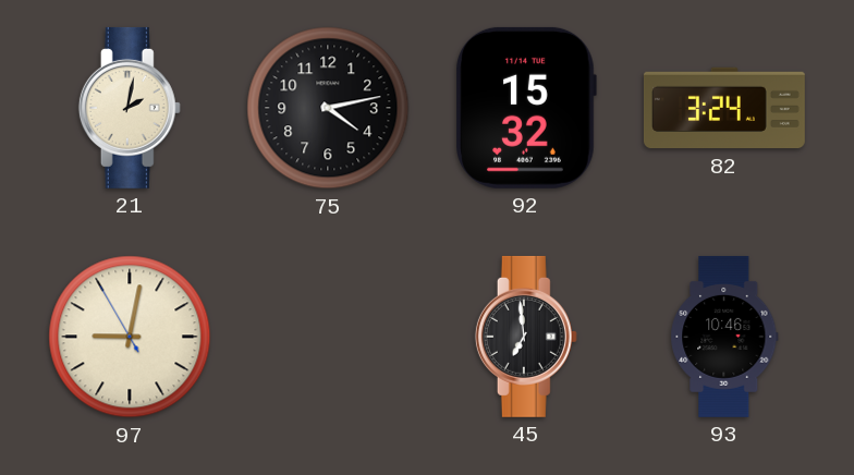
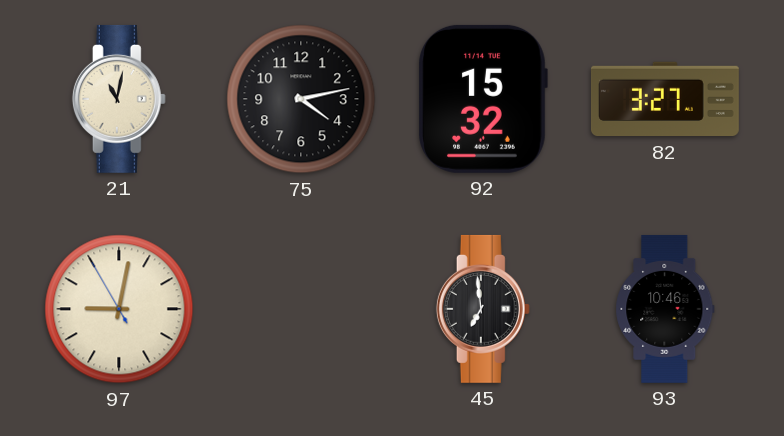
21: 2:02 -> 11:02
82: 3:24 -> 3:27
